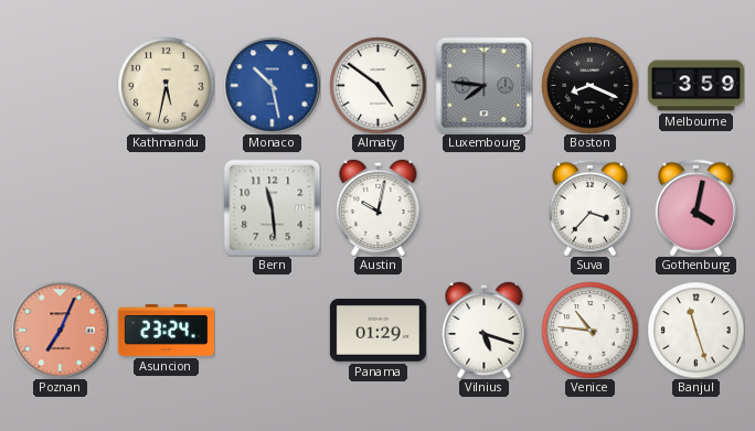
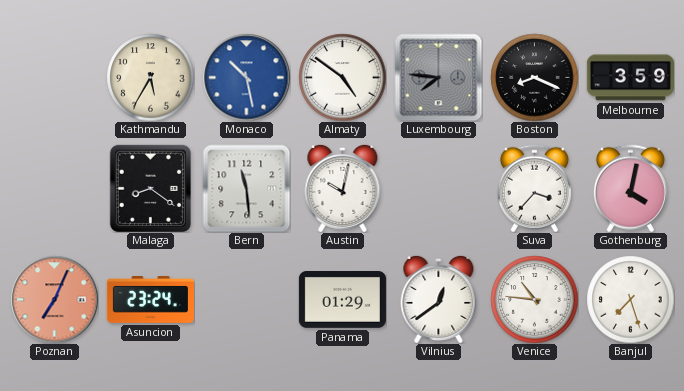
Kathmandu: 5:32 -> 5:35
Malaga: none -> 8:21
Vilnius: 5:18 -> 12:39
Banjul: 11:27 -> 7:27
